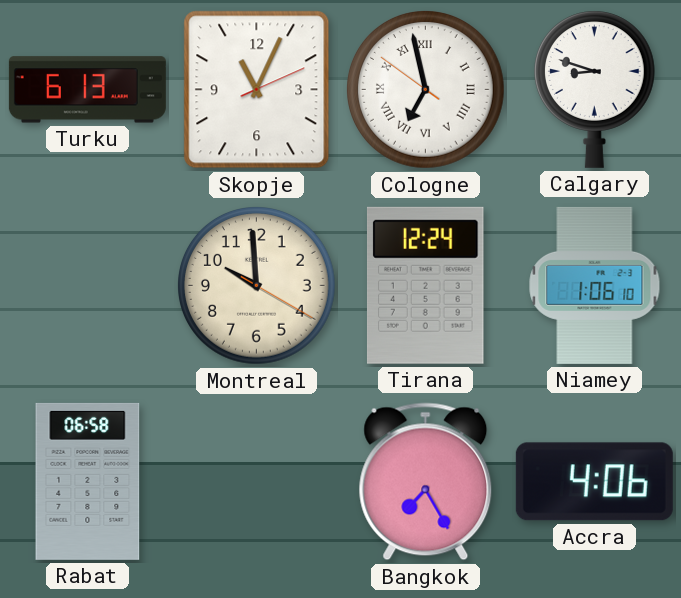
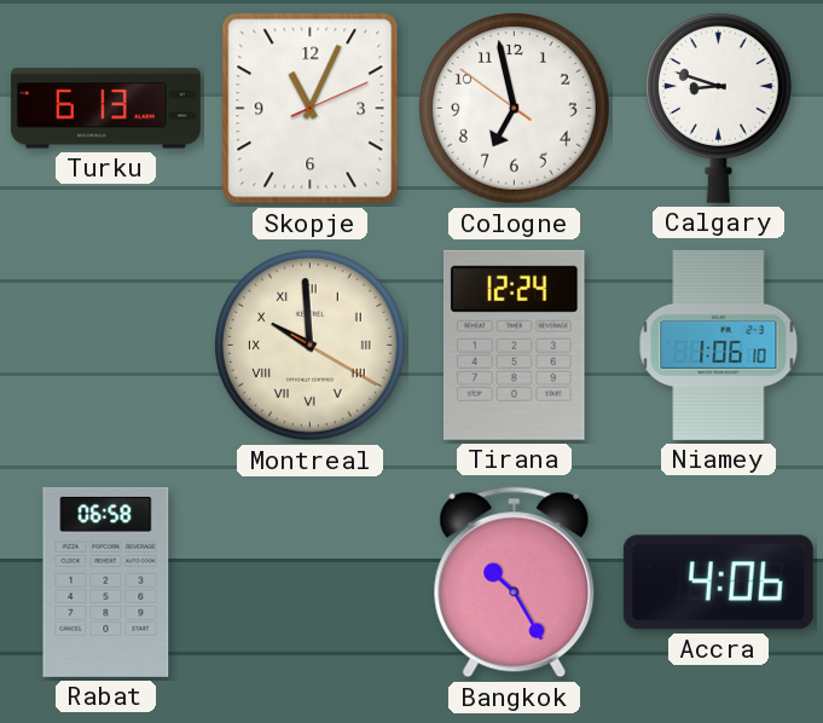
Cologne numerals: Roman -> Arabic
Montreal numerals: Arabic -> Roman
Bangkok: 7:25 -> 10:25
